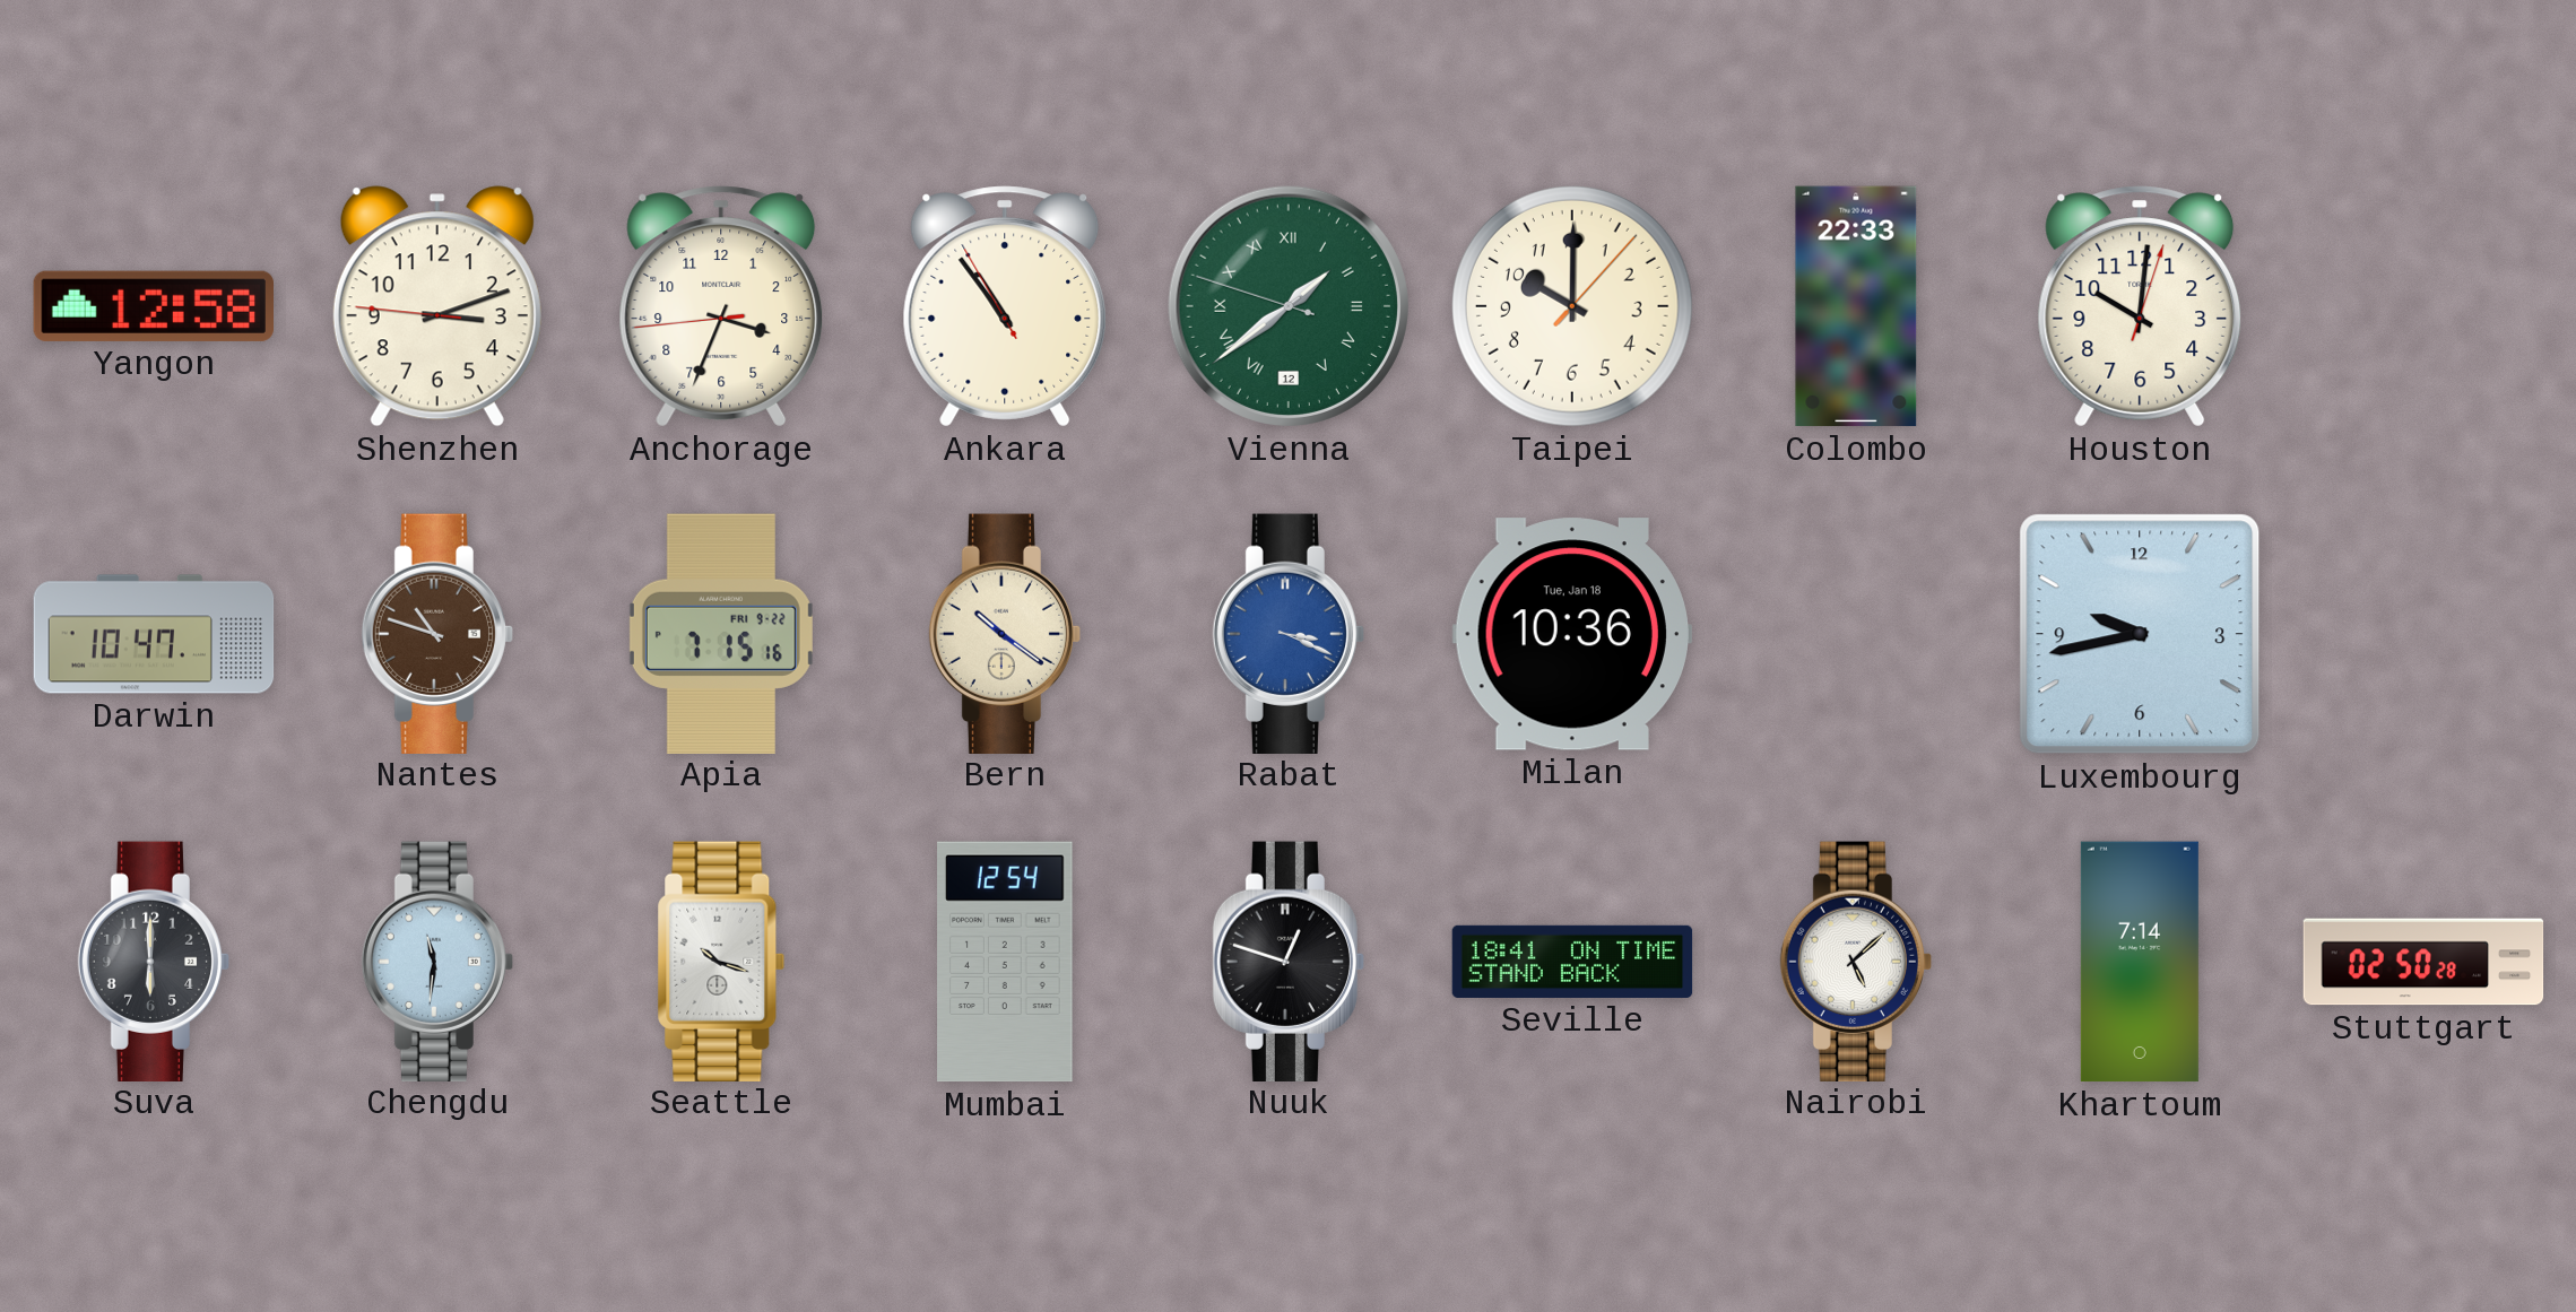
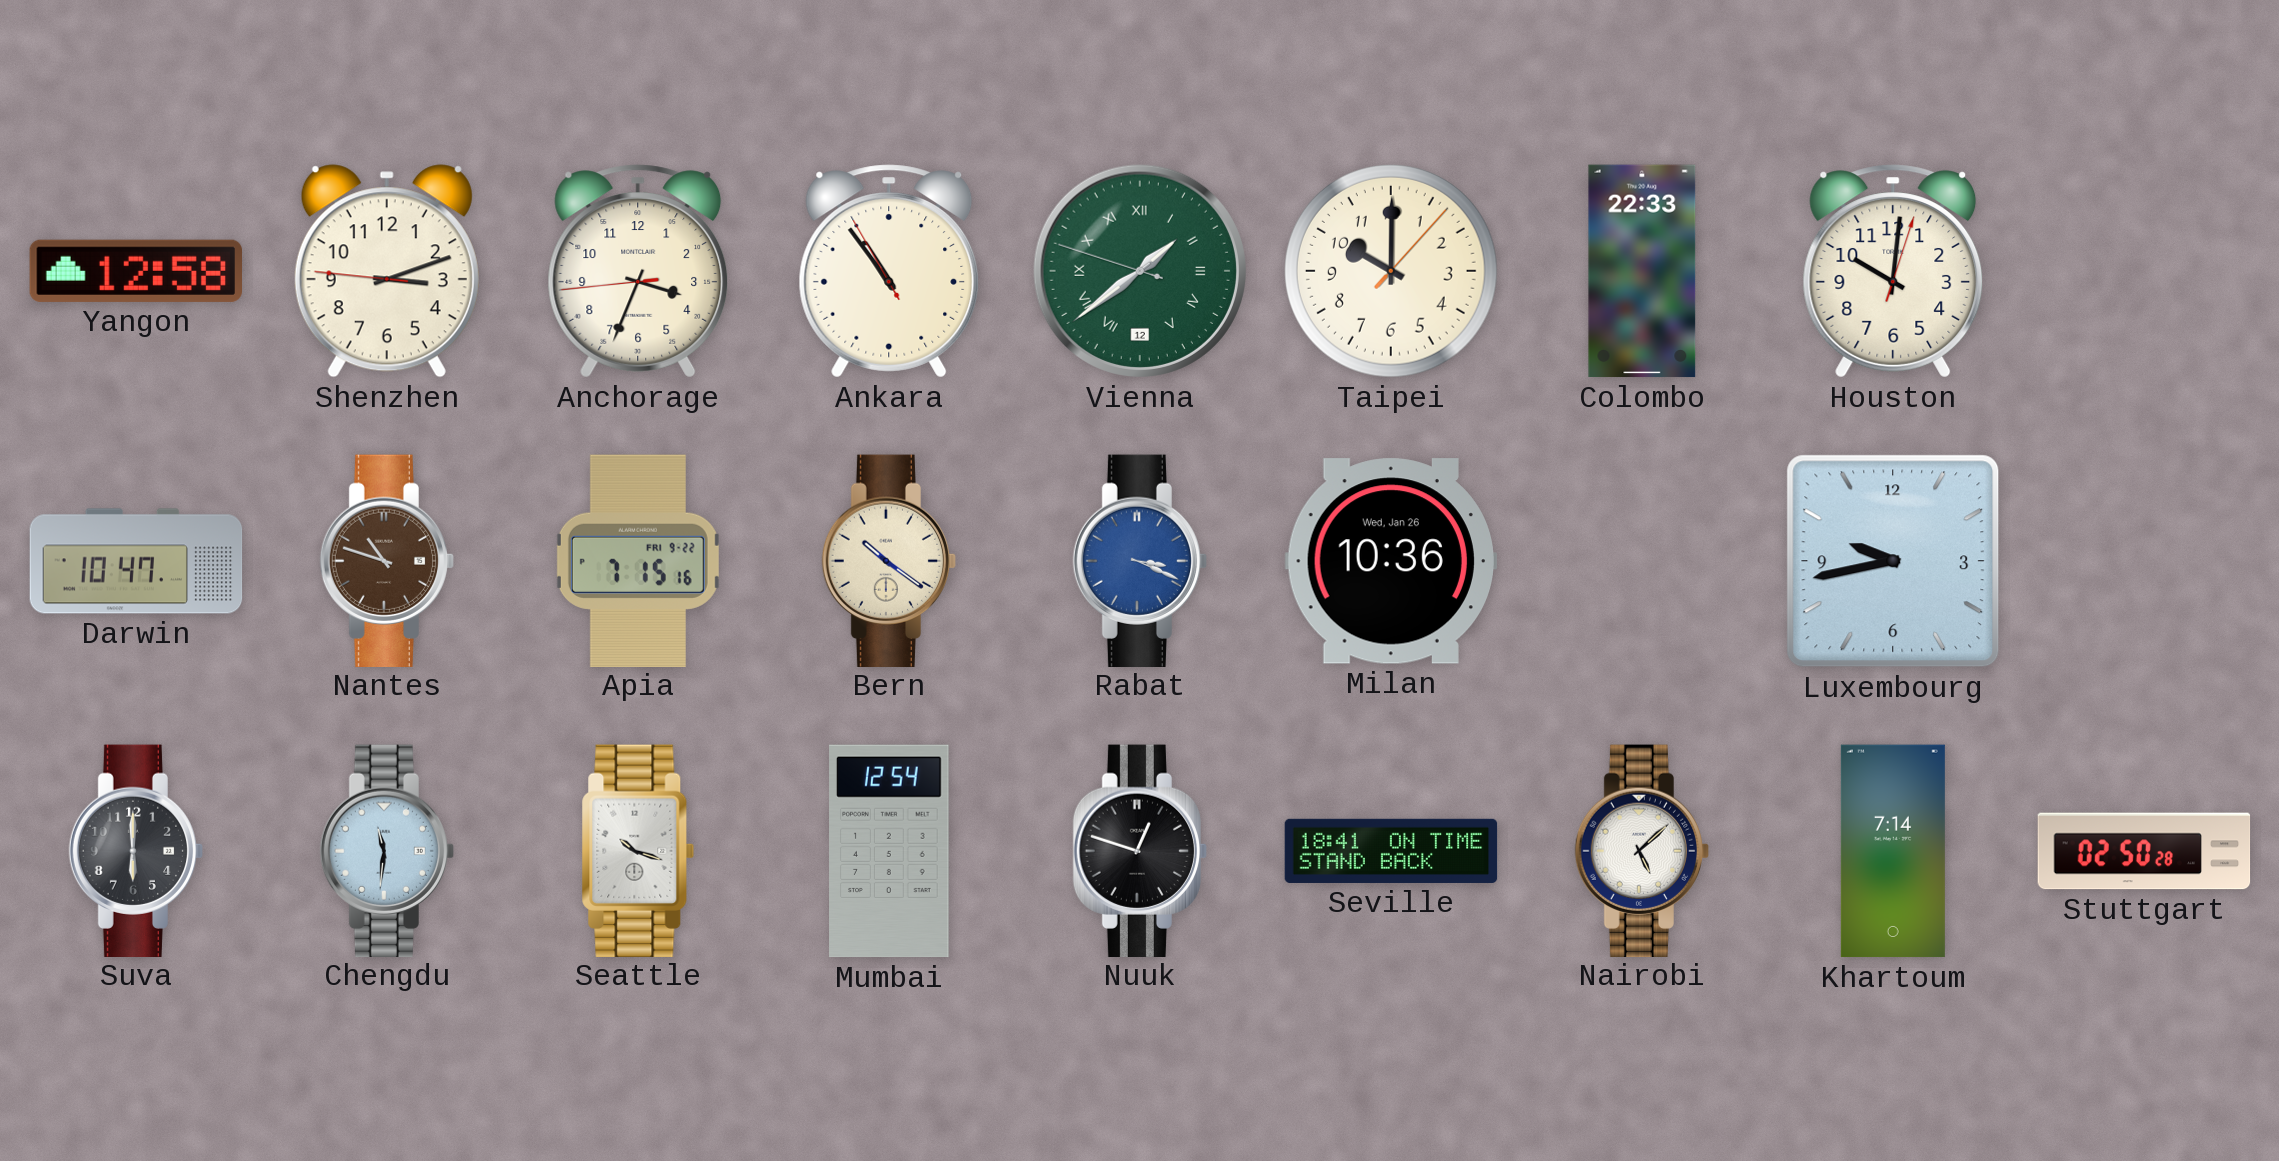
Milan date: Tue, Jan 18 -> Wed, Jan 26
